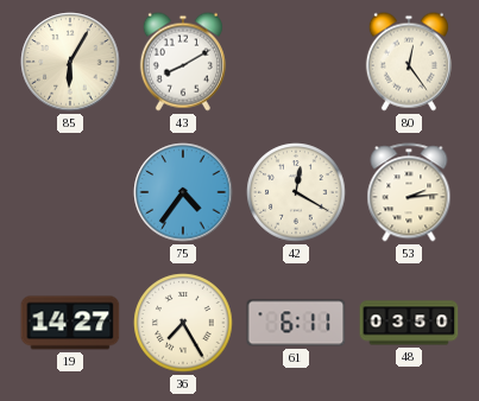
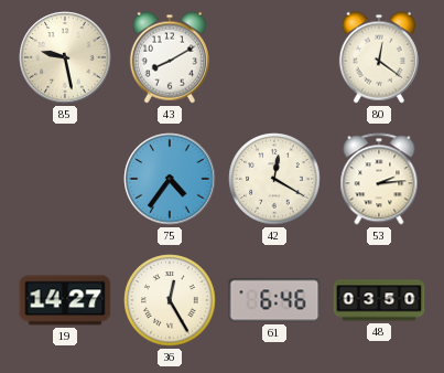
85: 6:05 -> 9:28
80: 12:24 -> 12:21
36: 7:25 -> 12:25
61: 6:11 -> 6:46
